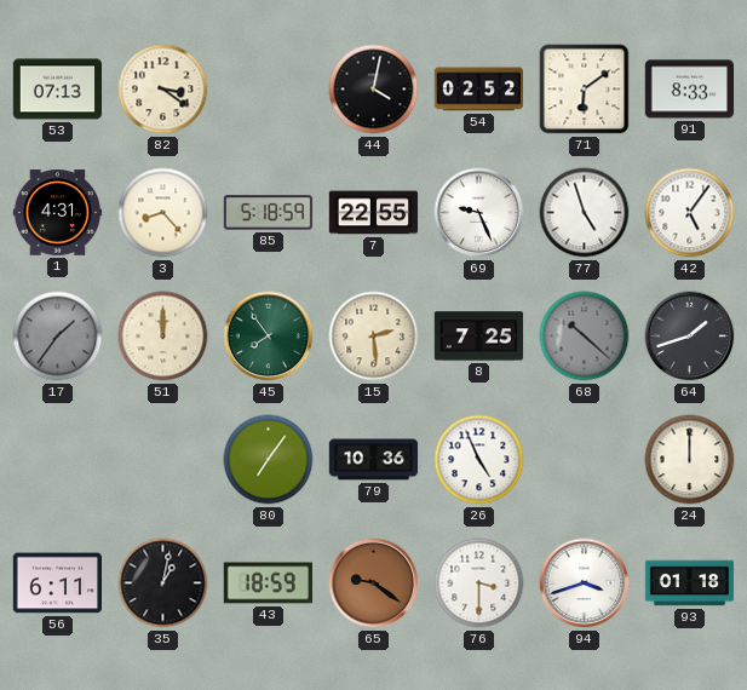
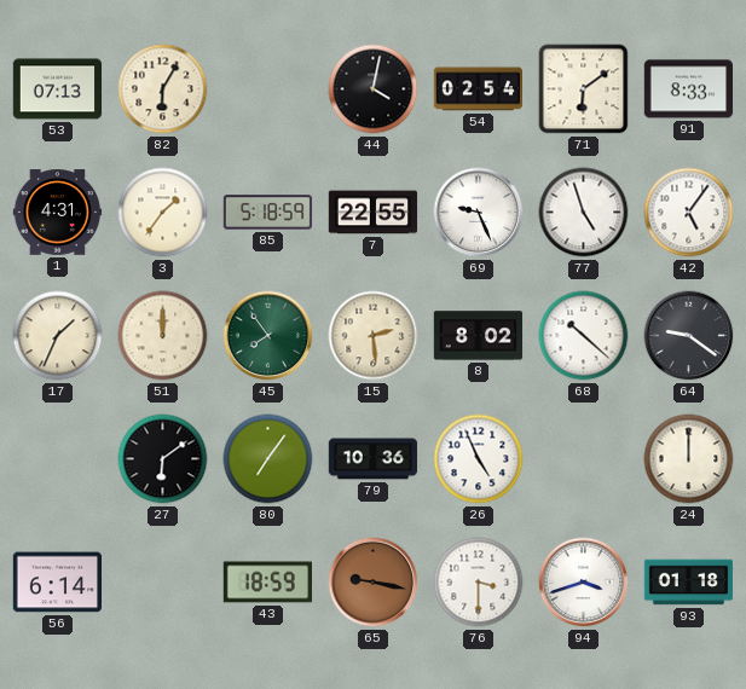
82: 3:21 -> 6:05
54: 02:52 -> 02:54
3: 8:23 -> 1:36
17: 1:36 -> 1:34
17 dial: grey -> cream
8: 7:25 -> 8:02
68 dial: grey -> white
64: 1:42 -> 9:21
27: none -> 6:09
56: 6:11 -> 6:14
35: 1:02 -> none
65: 9:21 -> 9:17
